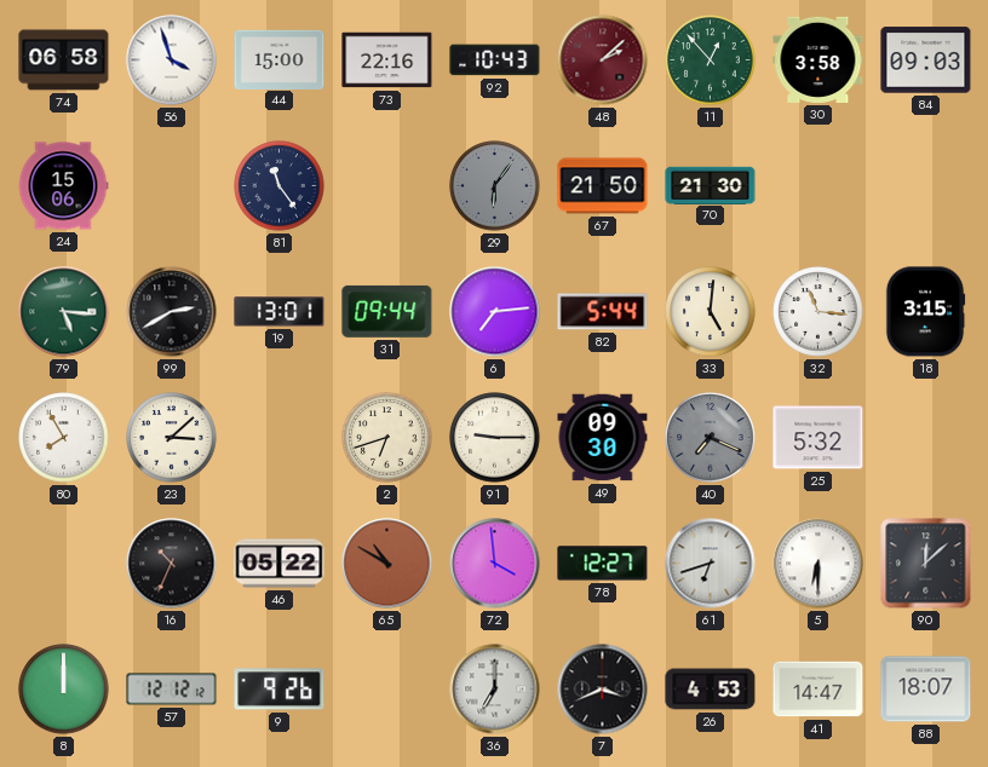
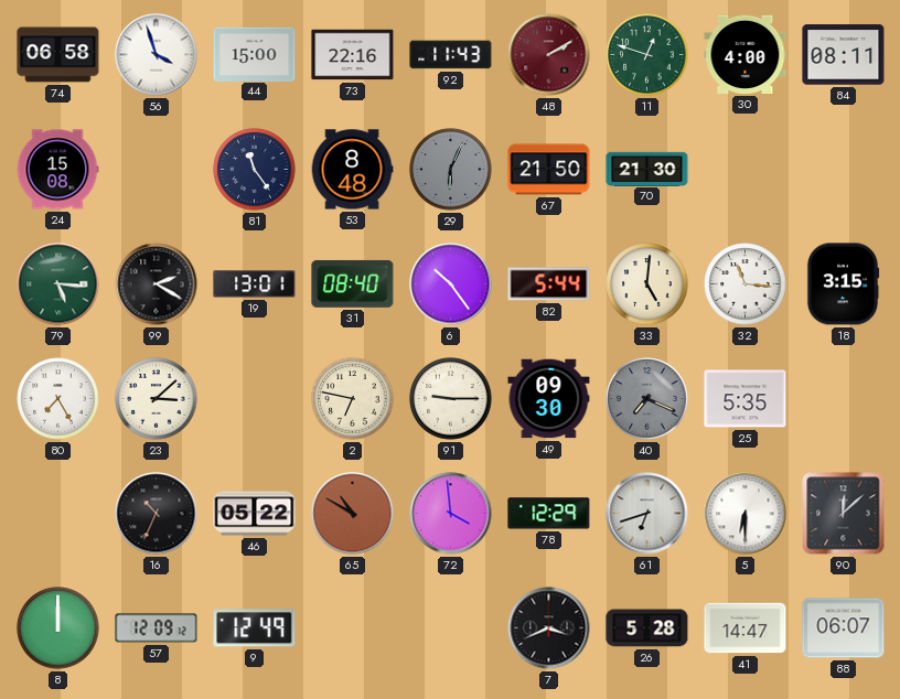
92: 10:43 -> 11:43
48: 2:08 -> 2:10
11: 12:53 -> 12:48
30: 3:58 -> 4:00
84: 09:03 -> 08:11
24: 15:06 -> 15:08
53: none -> 8:48
29: 6:06 -> 6:04
99: 2:40 -> 2:20
31: 09:44 -> 08:40
6: 7:14 -> 10:24
80: 7:55 -> 7:25
2: 6:42 -> 6:47
25: 5:32 -> 5:35
78: 12:27 -> 12:29
57: 12:12 -> 12:09
9: 9:26 -> 12:49
36: 7:00 -> none
26: 4:53 -> 5:28
88: 18:07 -> 06:07
